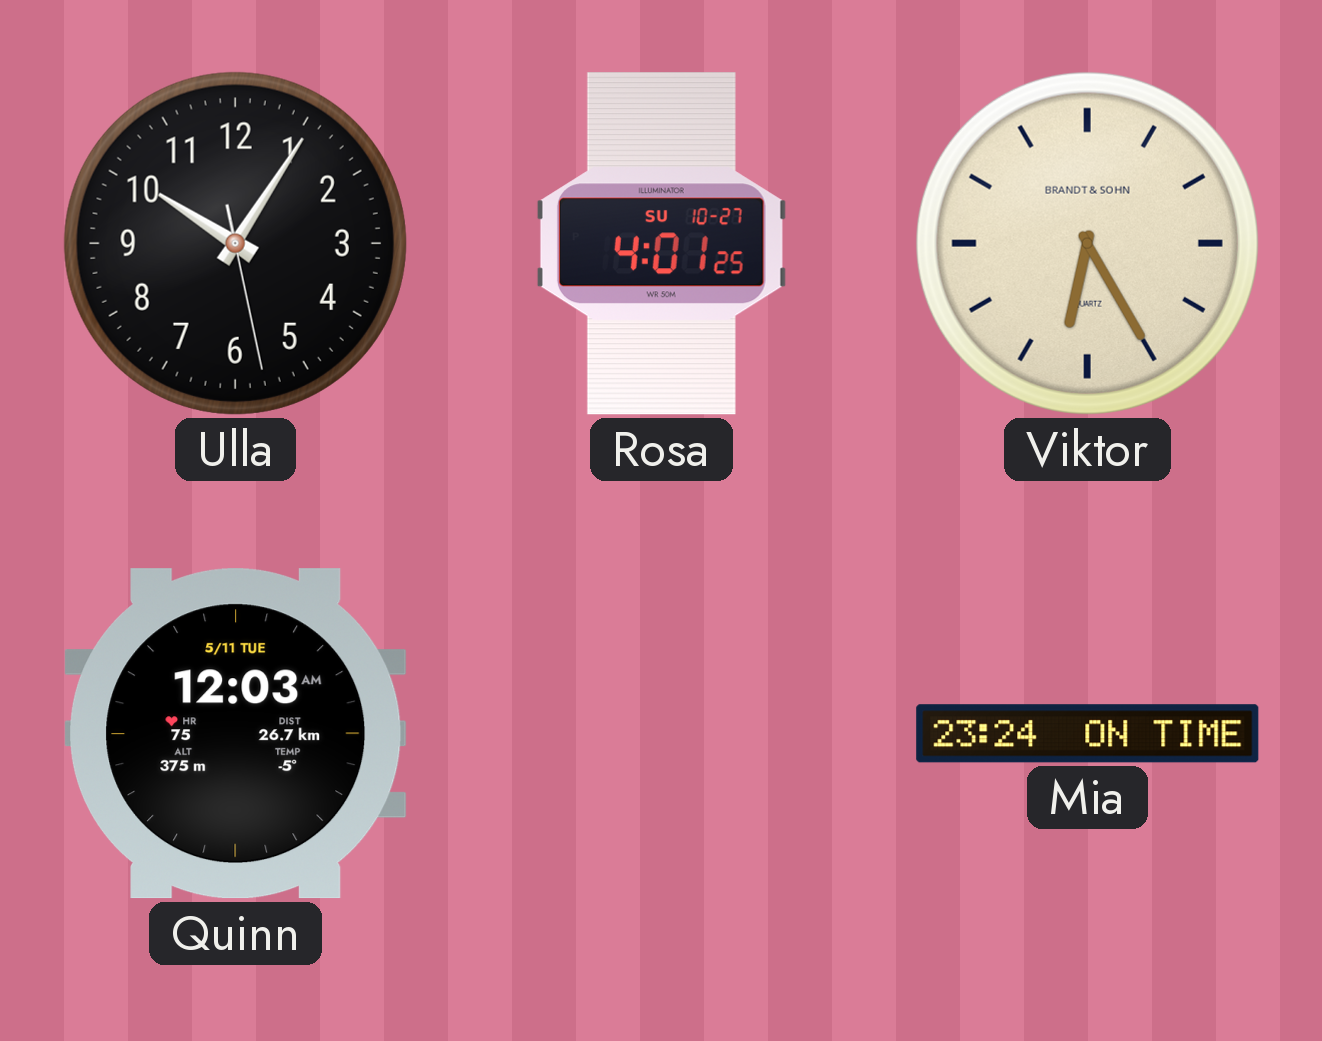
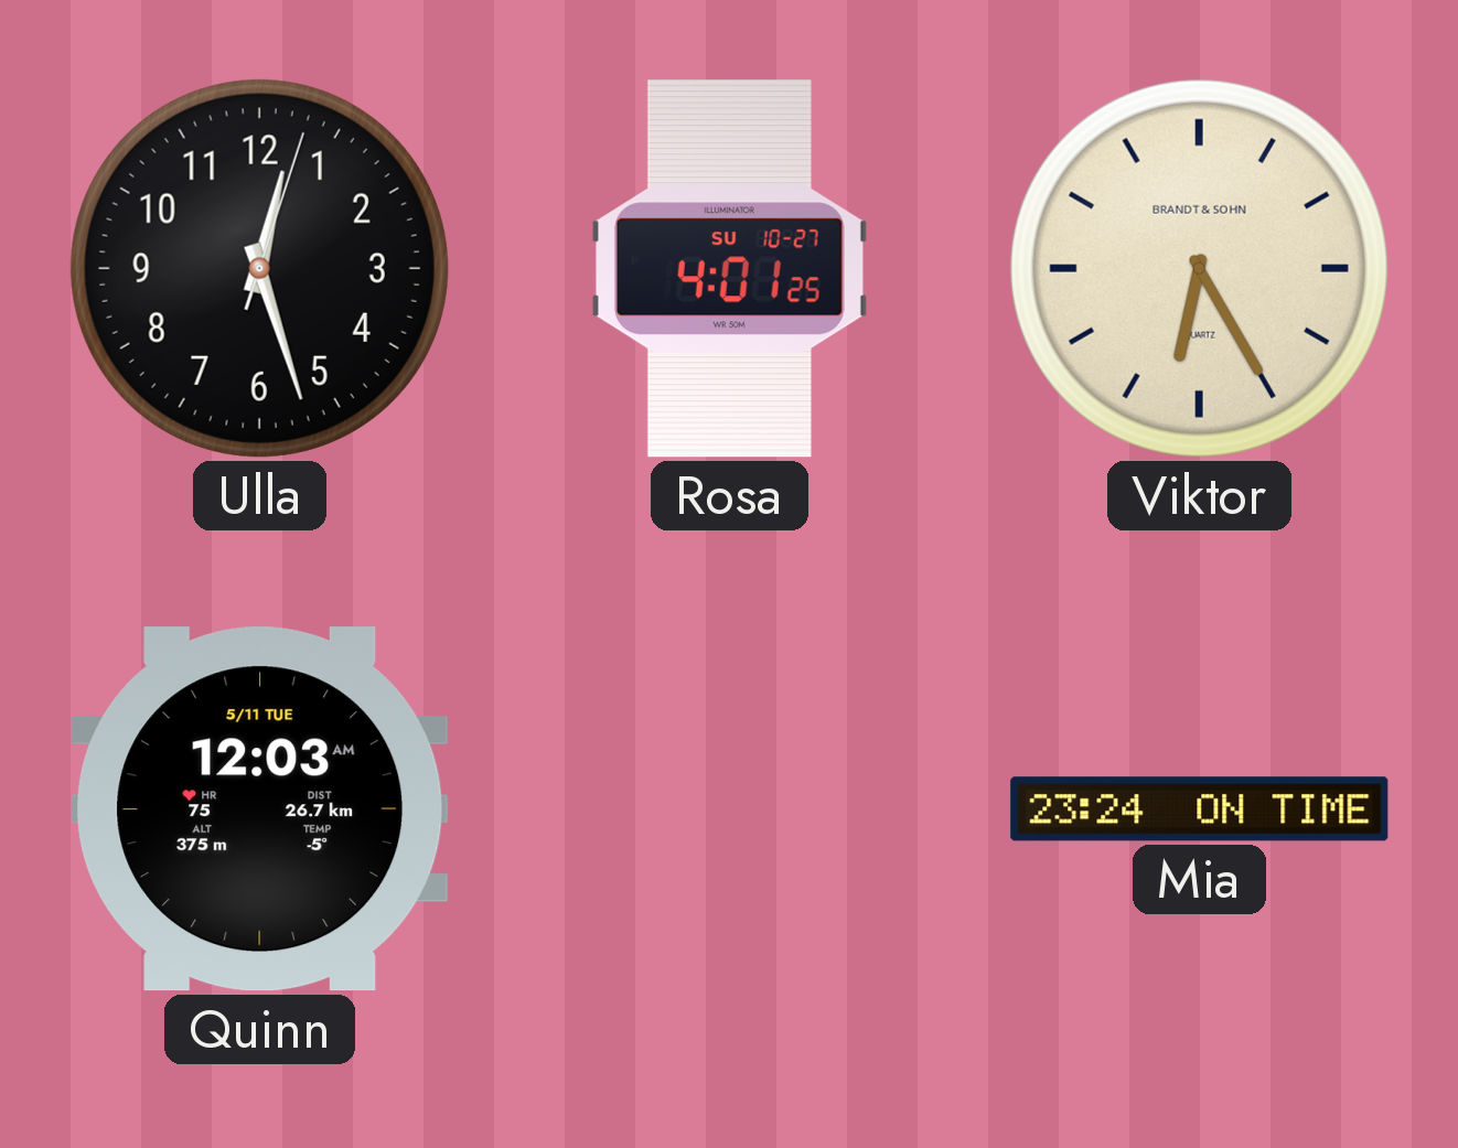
Ulla: 10:05 -> 12:27
